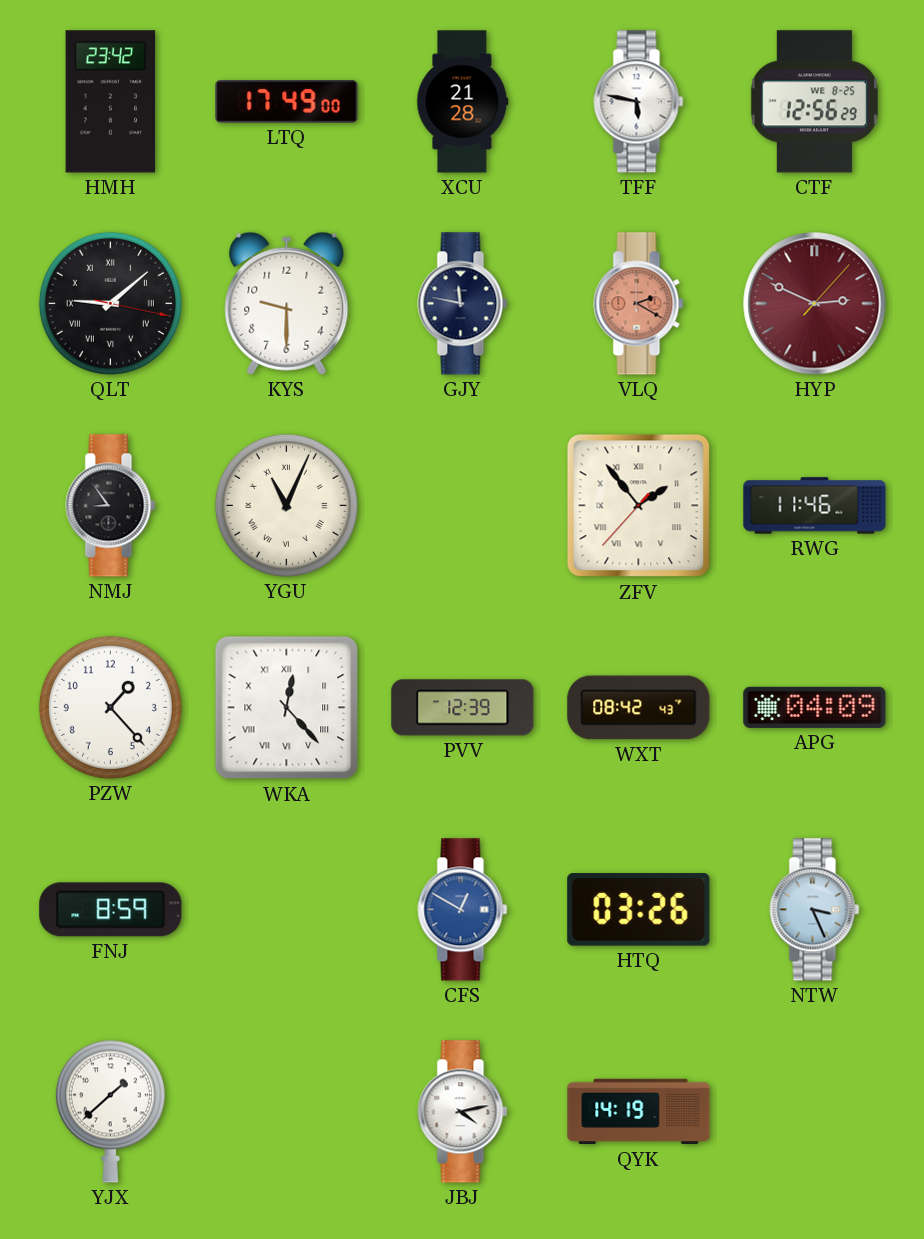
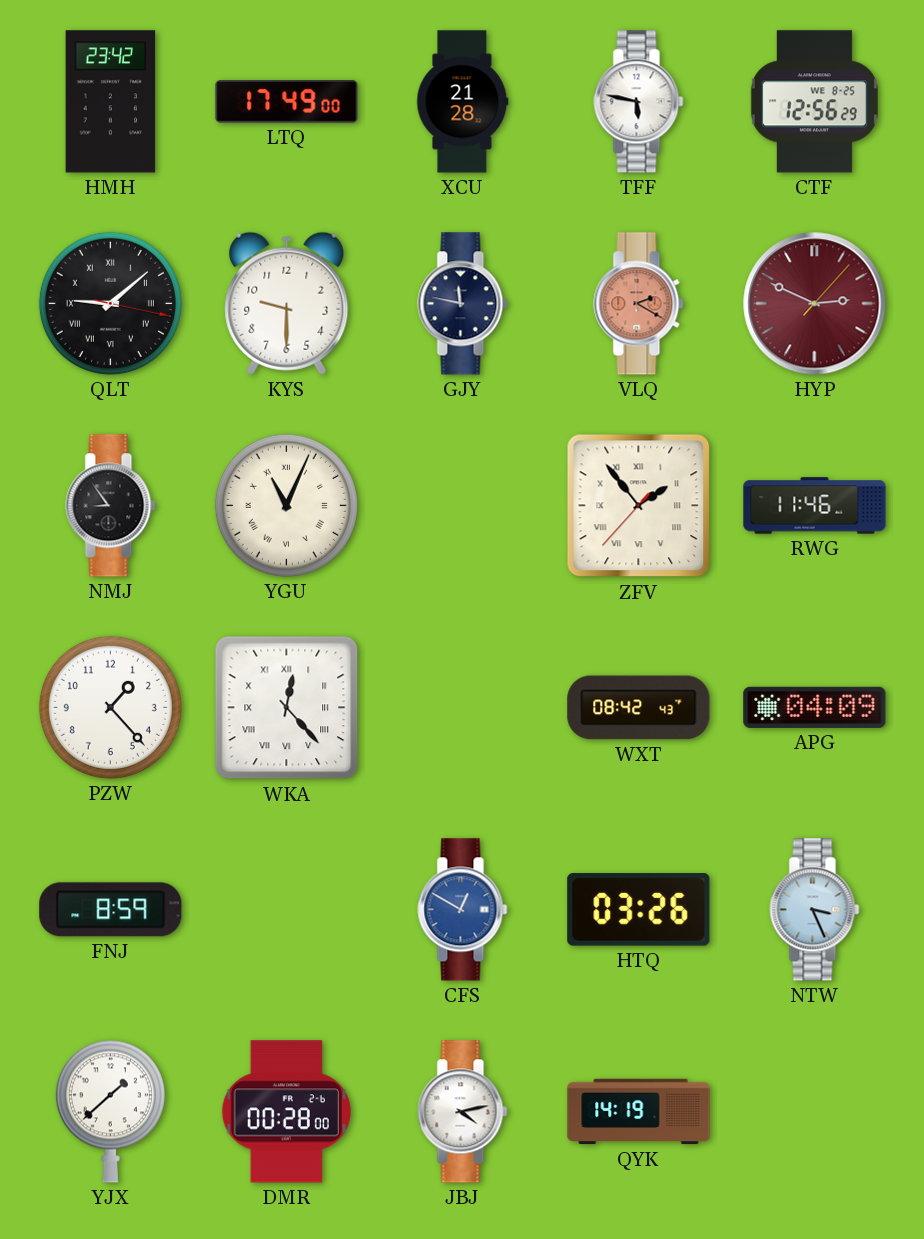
PVV: 12:39 -> none
DMR: none -> 00:28
